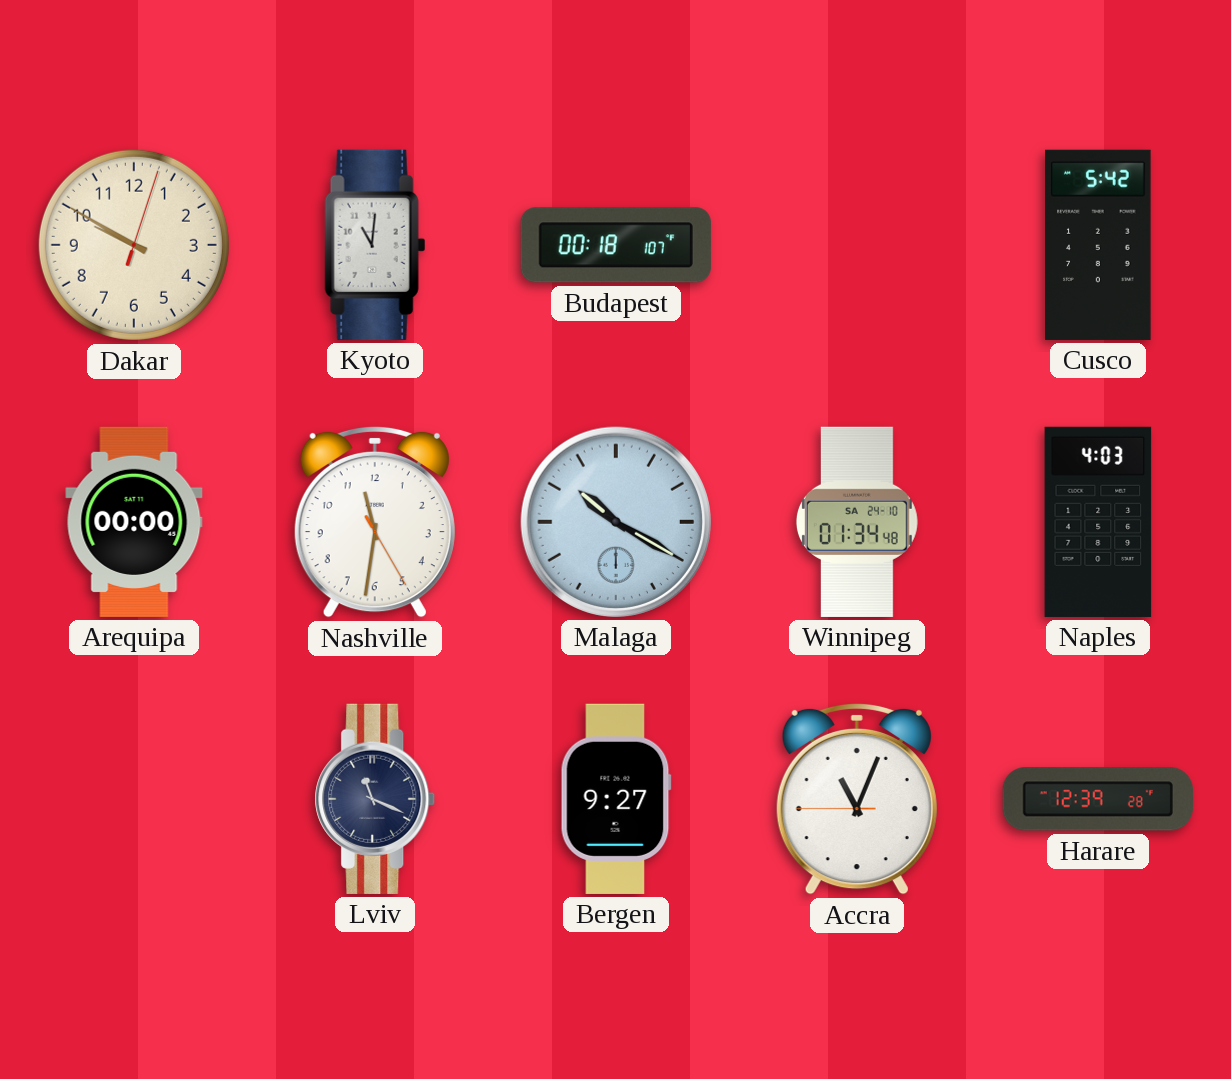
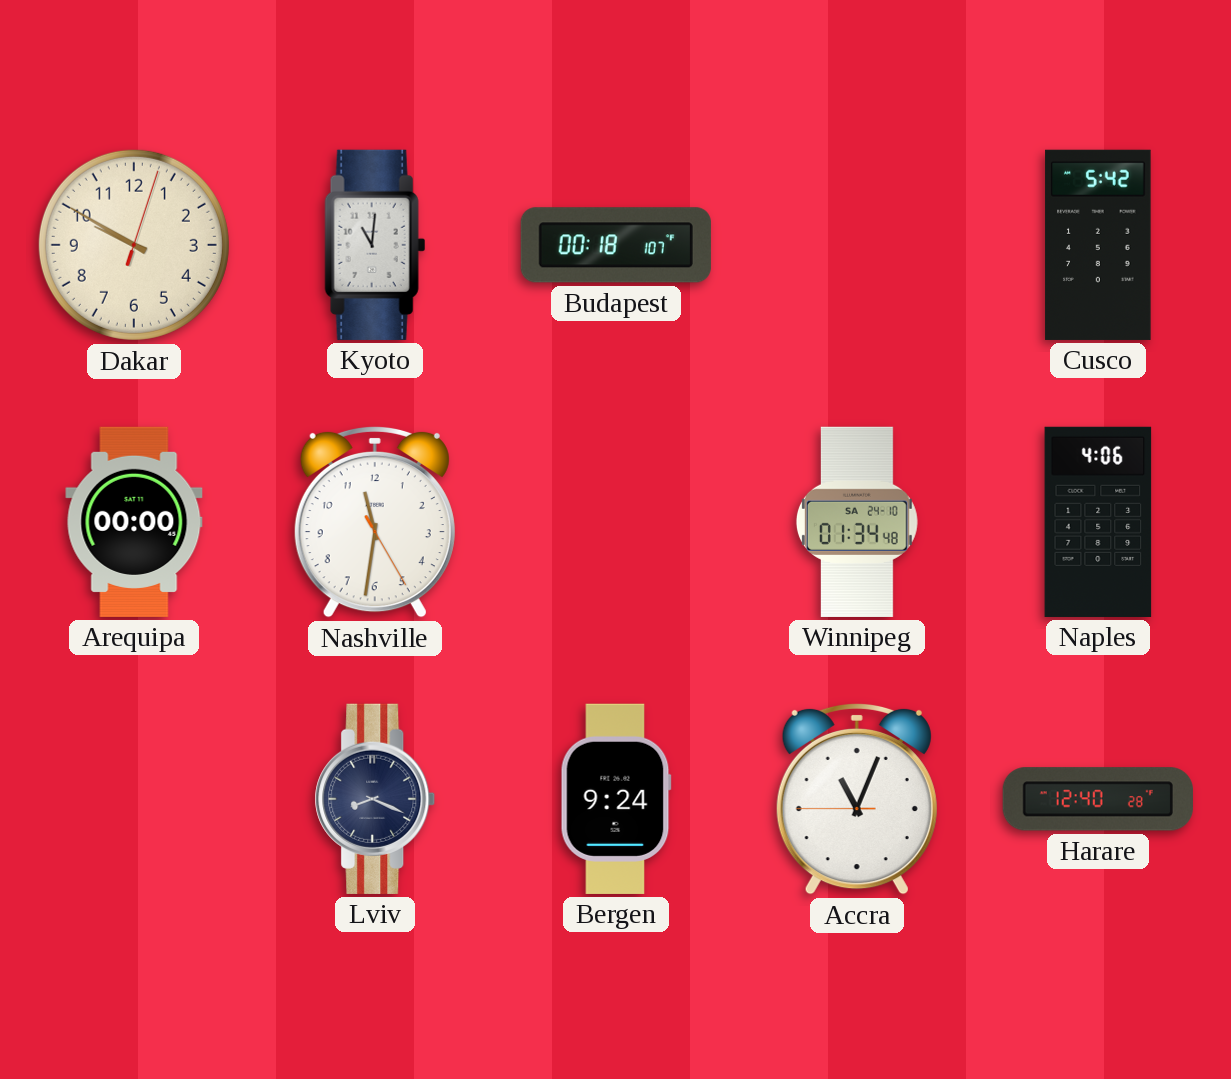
Malaga: 10:20 -> none
Naples: 4:03 -> 4:06
Lviv: 11:19 -> 8:19
Bergen: 9:27 -> 9:24
Harare: 12:39 -> 12:40
